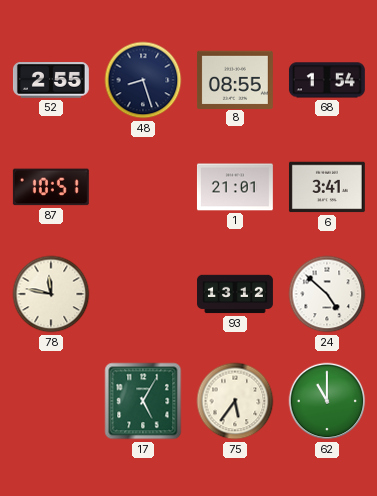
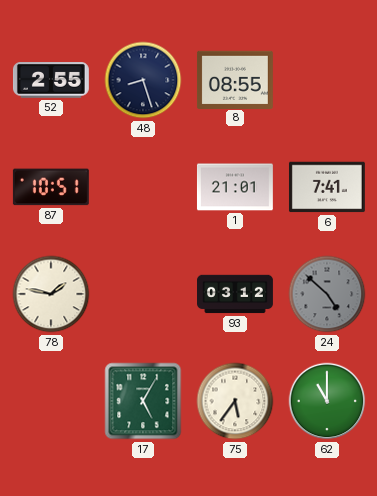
68: 1:54 -> none
6: 3:41 -> 7:41
78: 11:47 -> 1:47
93: 13:12 -> 03:12
24 dial: white -> grey
